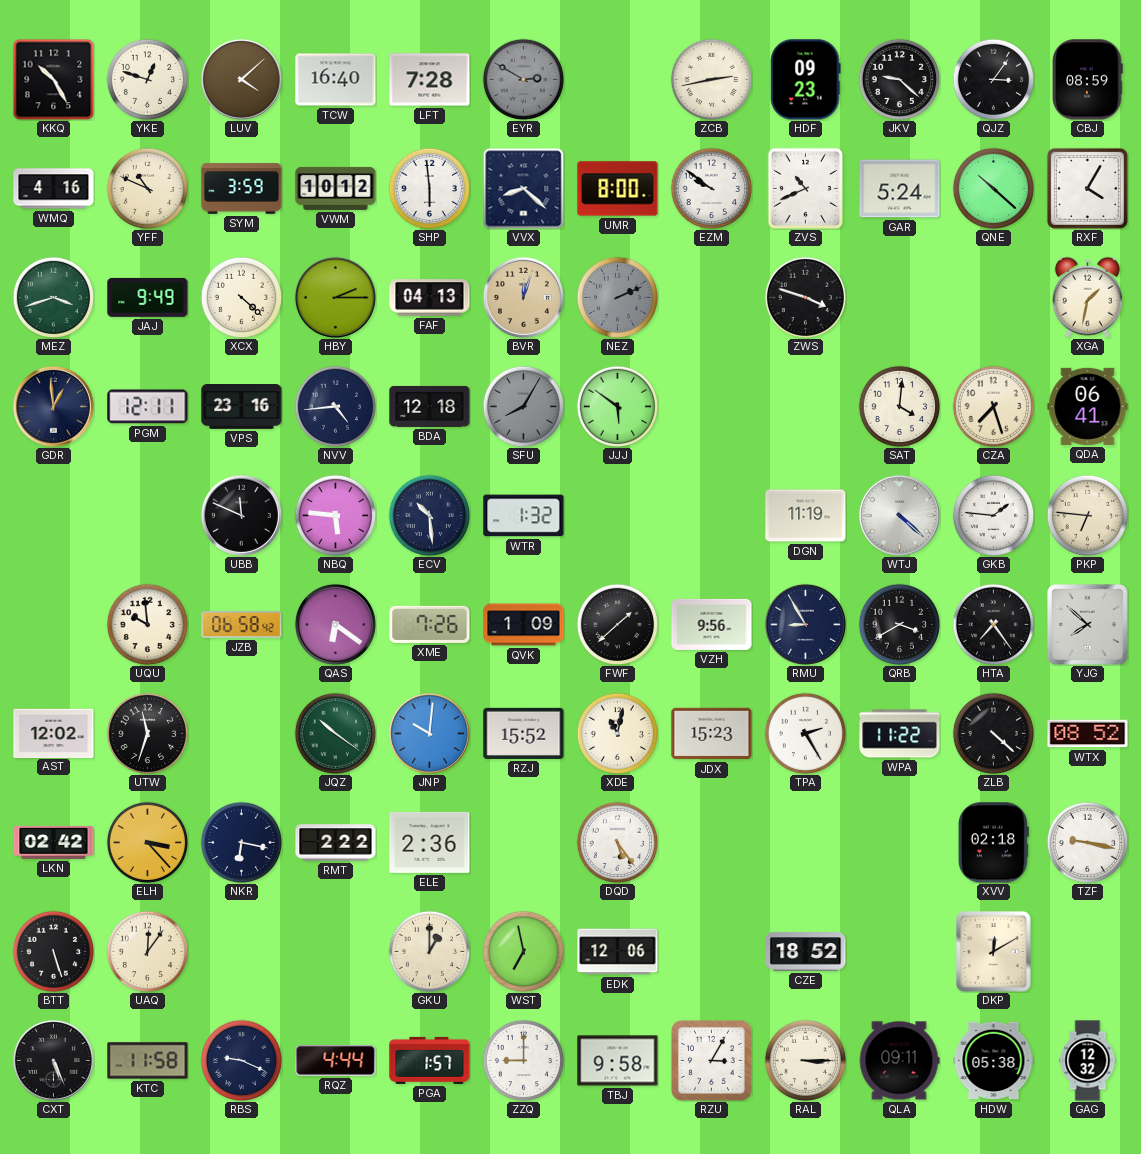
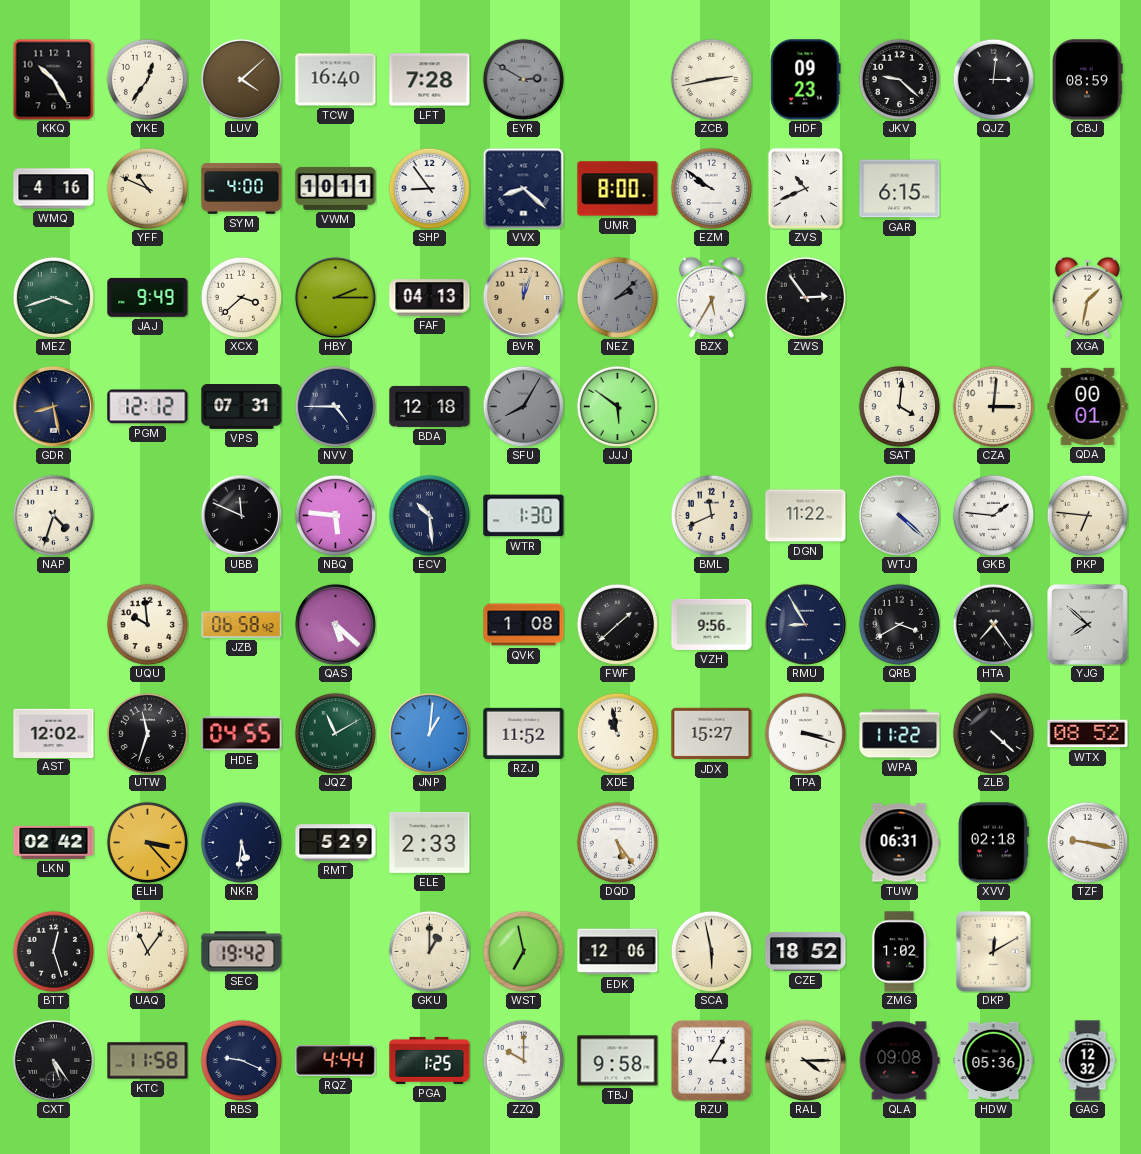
YKE: 12:48 -> 12:36
QJZ: 3:06 -> 3:01
SYM: 3:59 -> 4:00
VWM: 10:12 -> 10:11
SHP: 5:59 -> 8:54
GAR: 5:24 -> 6:15
QNE: 10:22 -> none
RXF: 4:05 -> none
XCX: 4:22 -> 3:38
NEZ: 2:11 -> 2:08
BZX: none -> 5:35
ZWS: 3:48 -> 2:54
GDR: 12:59 -> 8:28
PGM: 12:11 -> 12:12
VPS: 23:16 -> 07:31
NVV: 4:44 -> 4:45
CZA: 7:27 -> 3:01
QDA: 06:41 -> 00:01
NAP: none -> 4:33
WTR: 1:32 -> 1:30
BML: none -> 11:41
DGN: 11:19 -> 11:22
QAS: 6:21 -> 5:22
XME: 7:26 -> none
QVK: 1:09 -> 1:08
HDE: none -> 04:55
JQZ: 10:21 -> 11:10
JNP: 10:01 -> 1:01
RZJ: 15:52 -> 11:52
XDE: 11:02 -> 10:58
JDX: 15:23 -> 15:27
TPA: 2:25 -> 3:18
NKR: 6:17 -> 5:31
RMT: 2:22 -> 5:29
ELE: 2:36 -> 2:33
TUW: none -> 06:31
BTT: 5:27 -> 12:27
UAQ: 12:06 -> 11:06
SEC: none -> 19:42
SCA: none -> 5:58
ZMG: none -> 1:02
CXT: 5:26 -> 5:24
PGA: 1:57 -> 1:25
ZZQ: 9:00 -> 10:00
RAL: 3:15 -> 4:15
QLA: 09:11 -> 09:08
HDW: 05:38 -> 05:36
